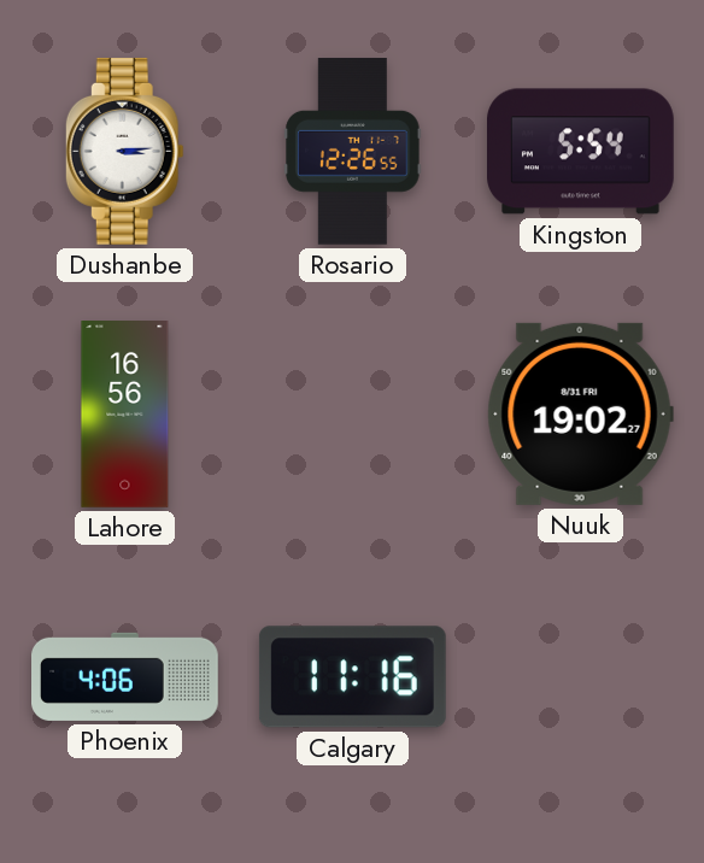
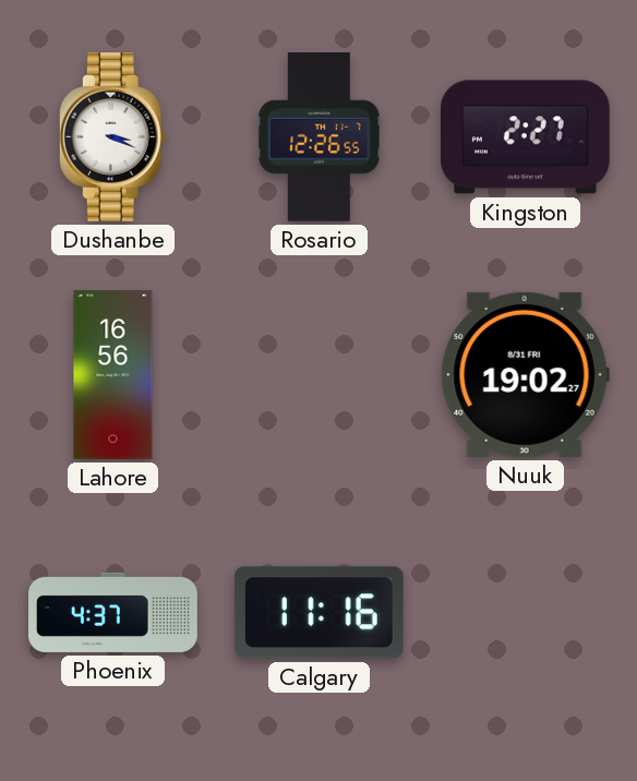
Dushanbe: 3:14 -> 3:19
Kingston: 5:54 -> 2:27
Phoenix: 4:06 -> 4:37
